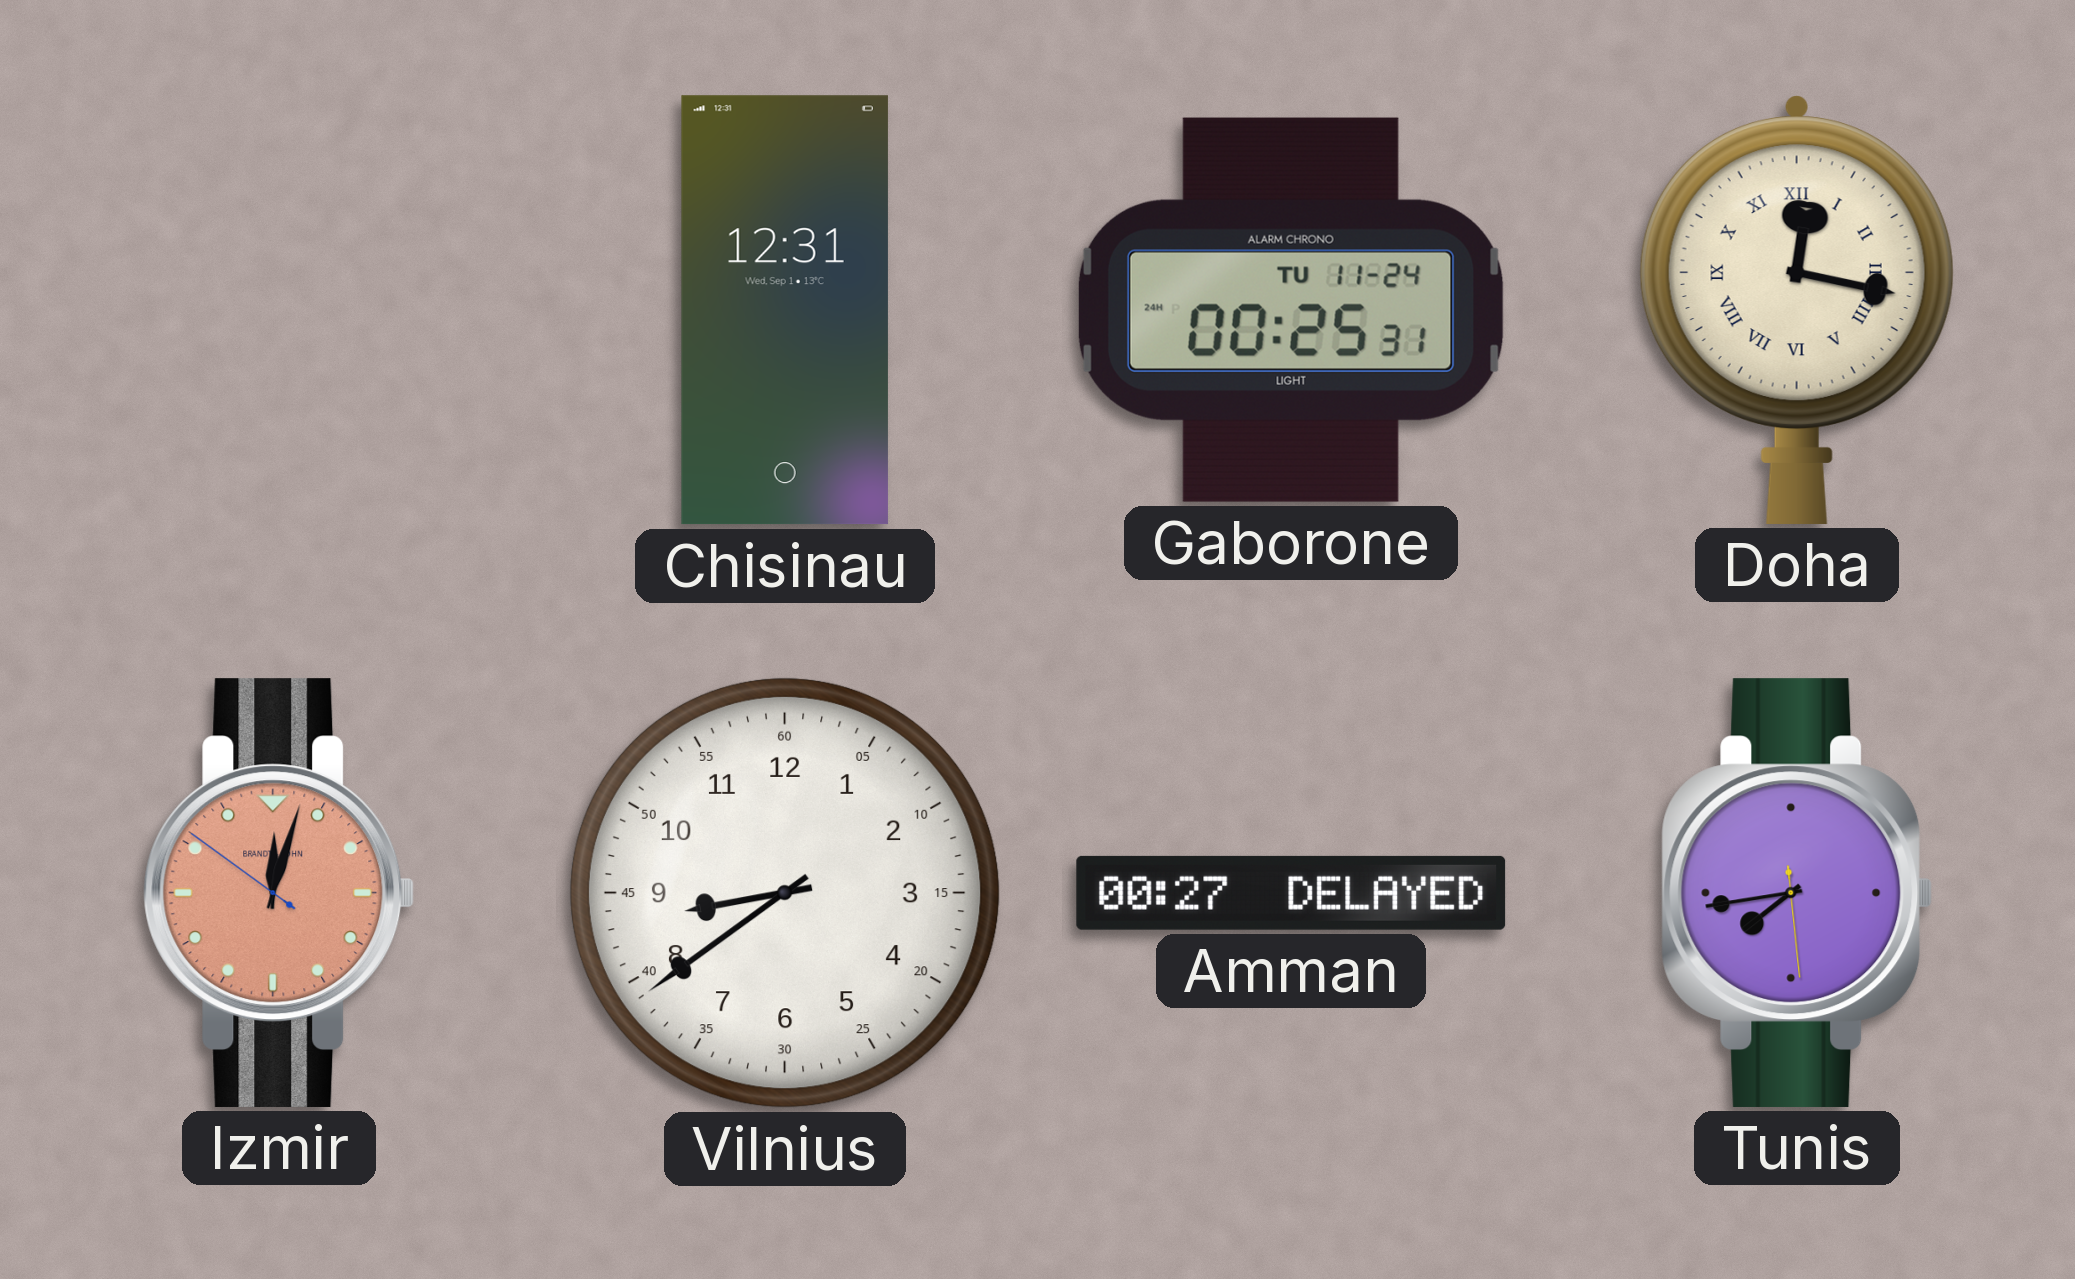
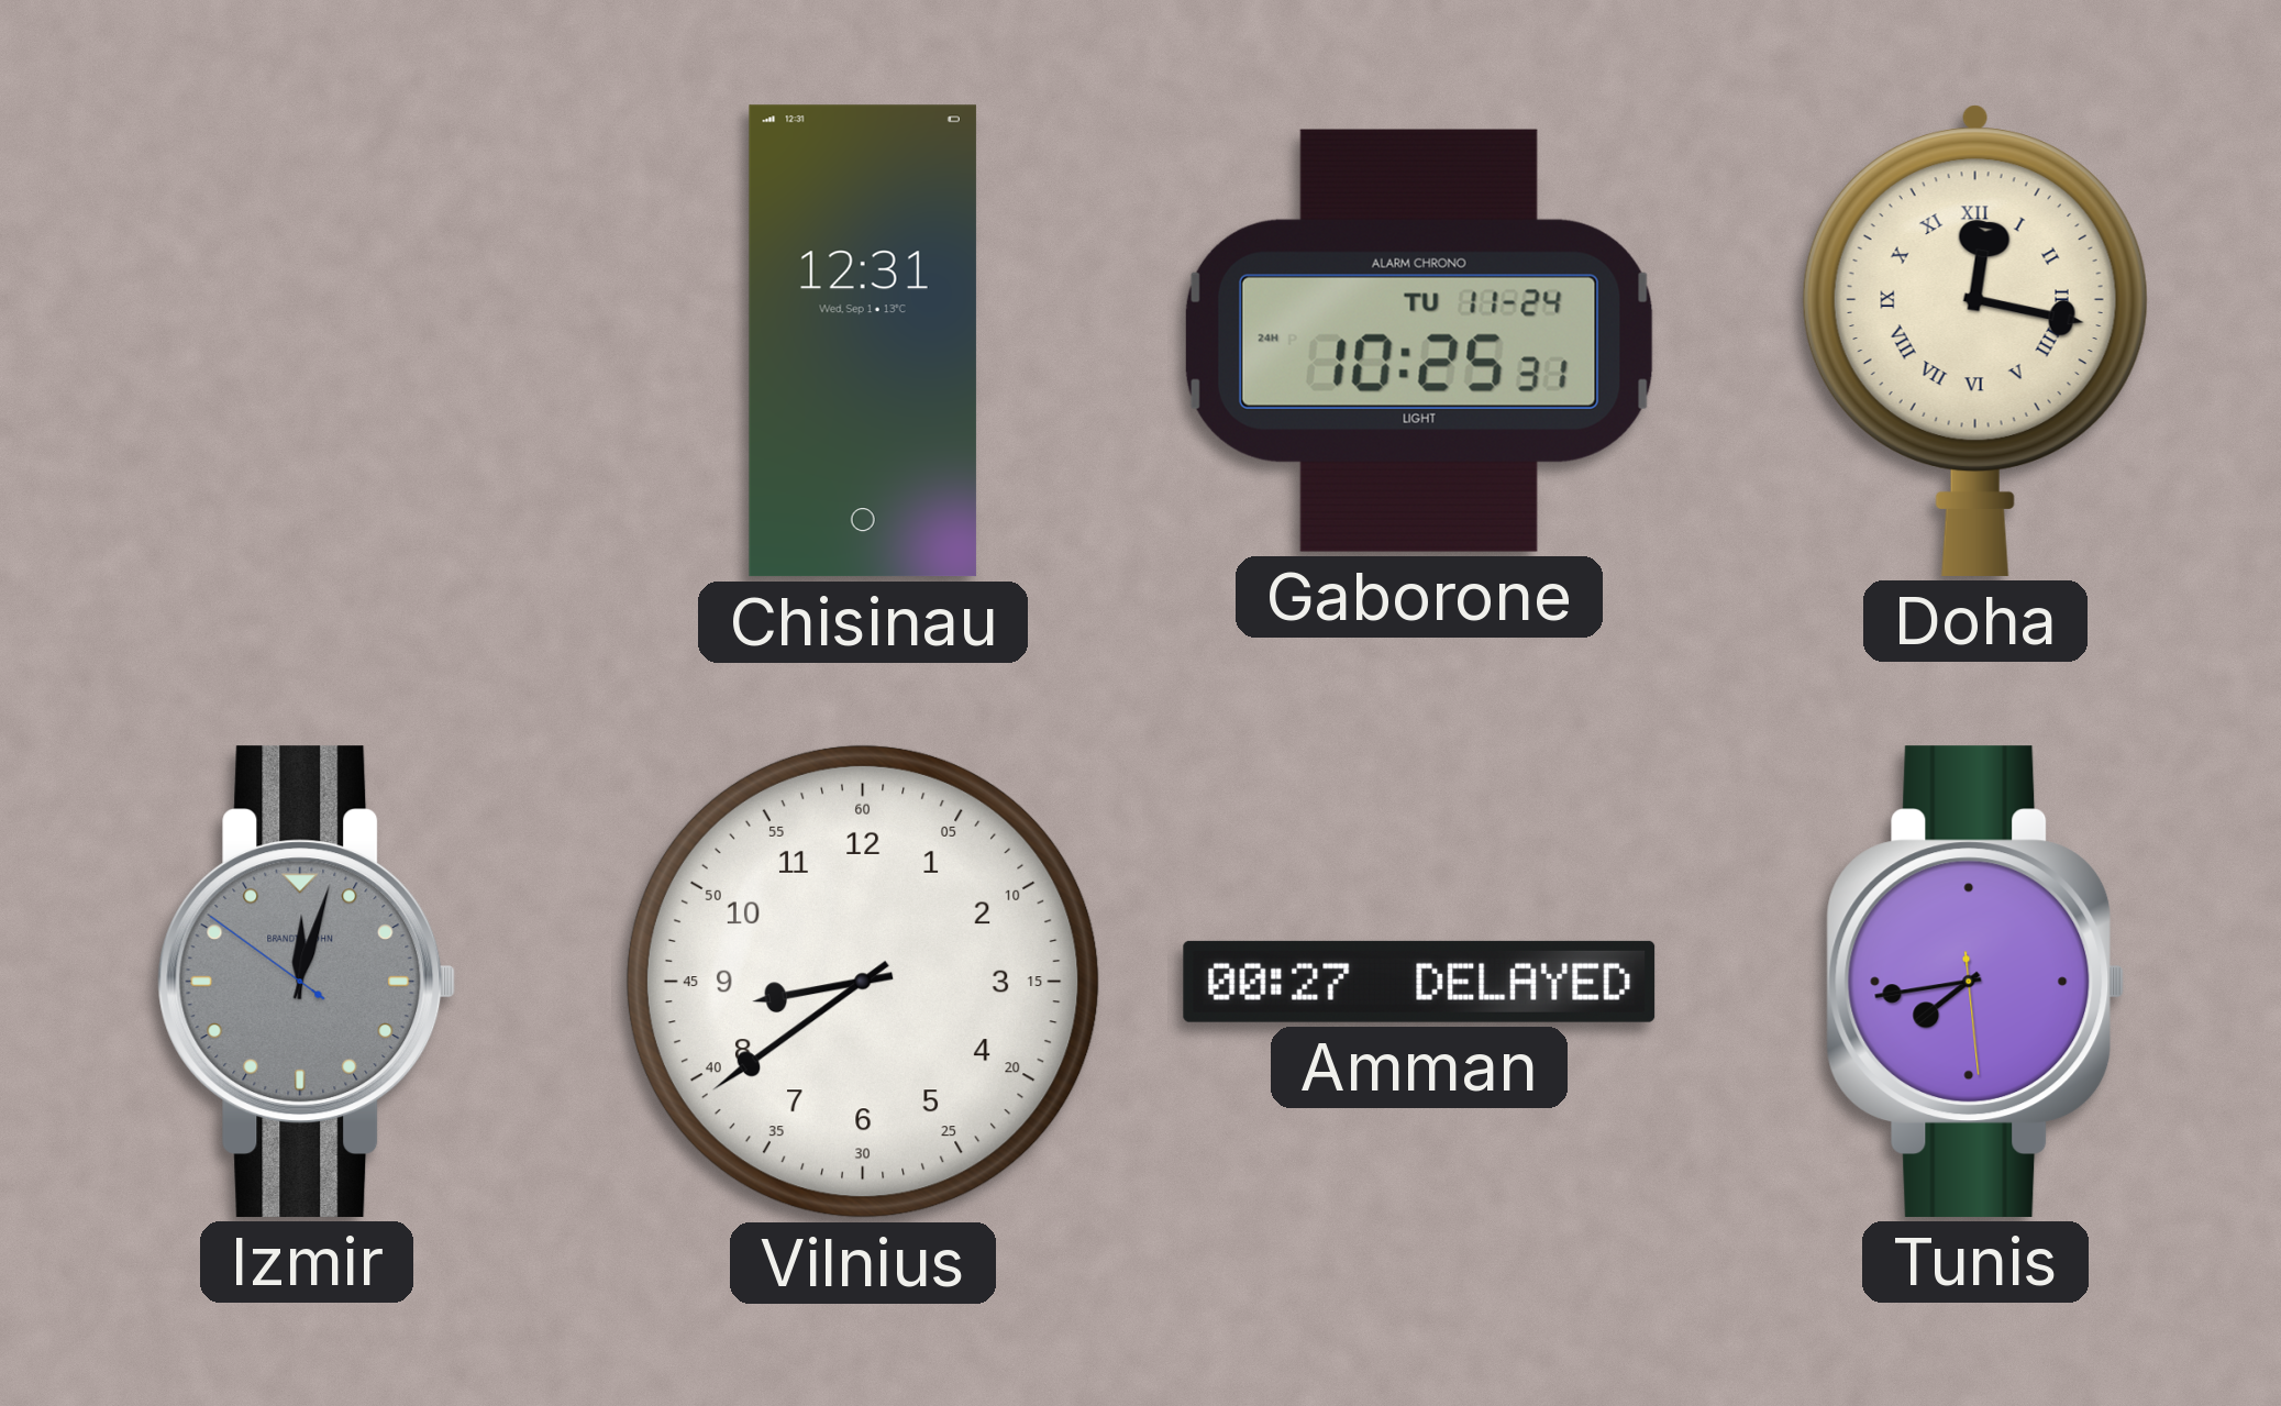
Gaborone: 00:25 -> 10:25
Izmir dial: salmon -> grey
